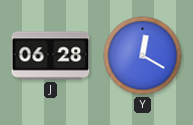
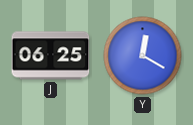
J: 06:28 -> 06:25
